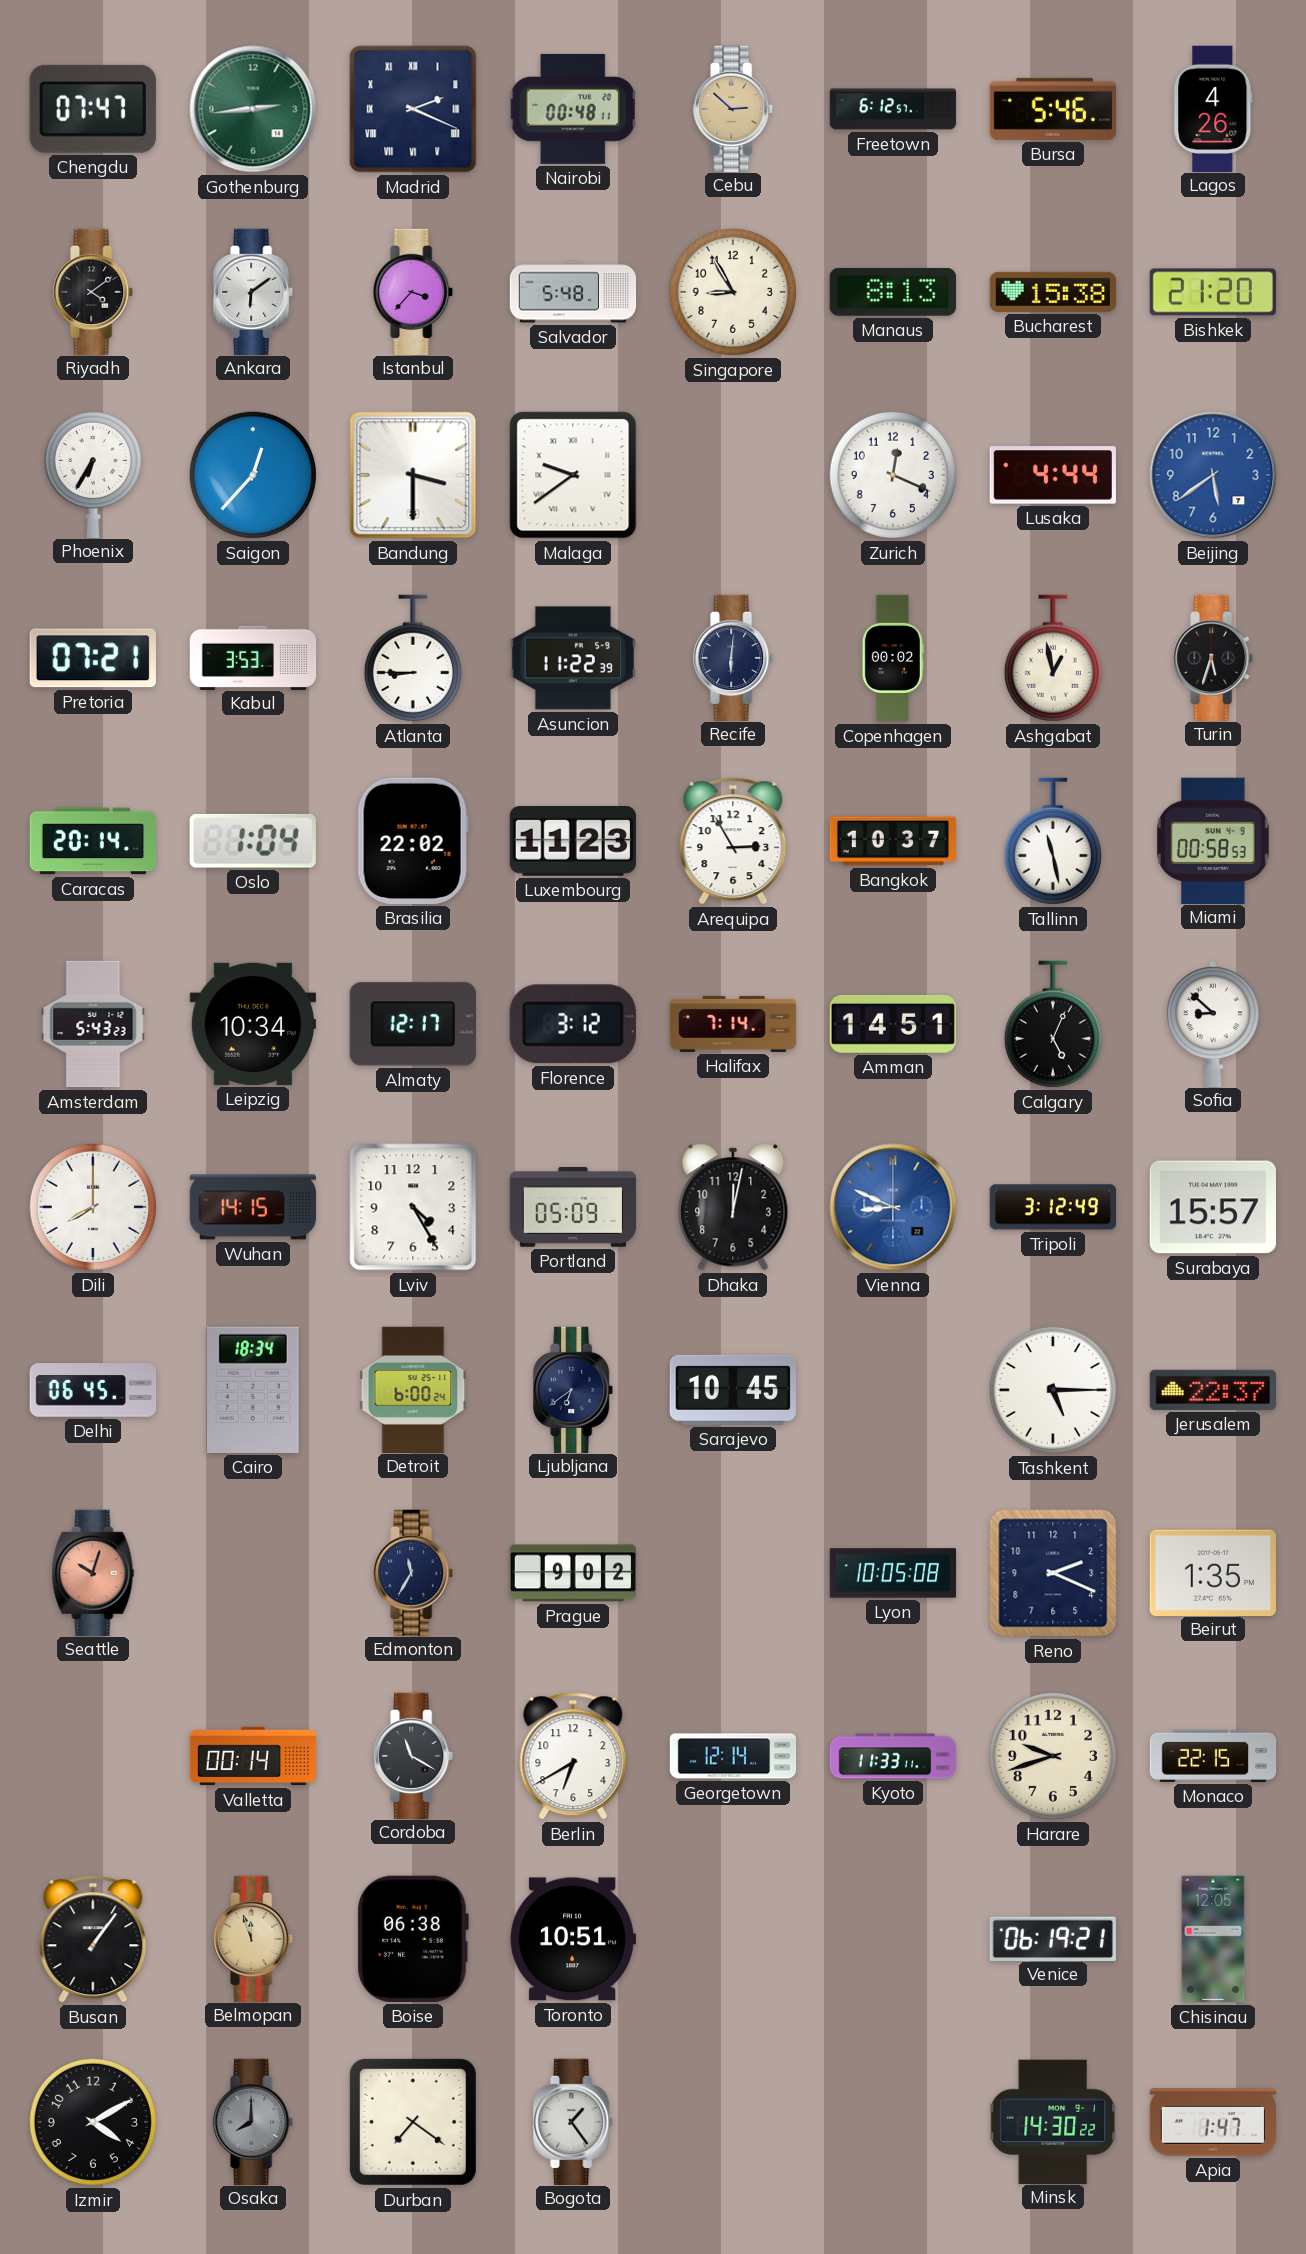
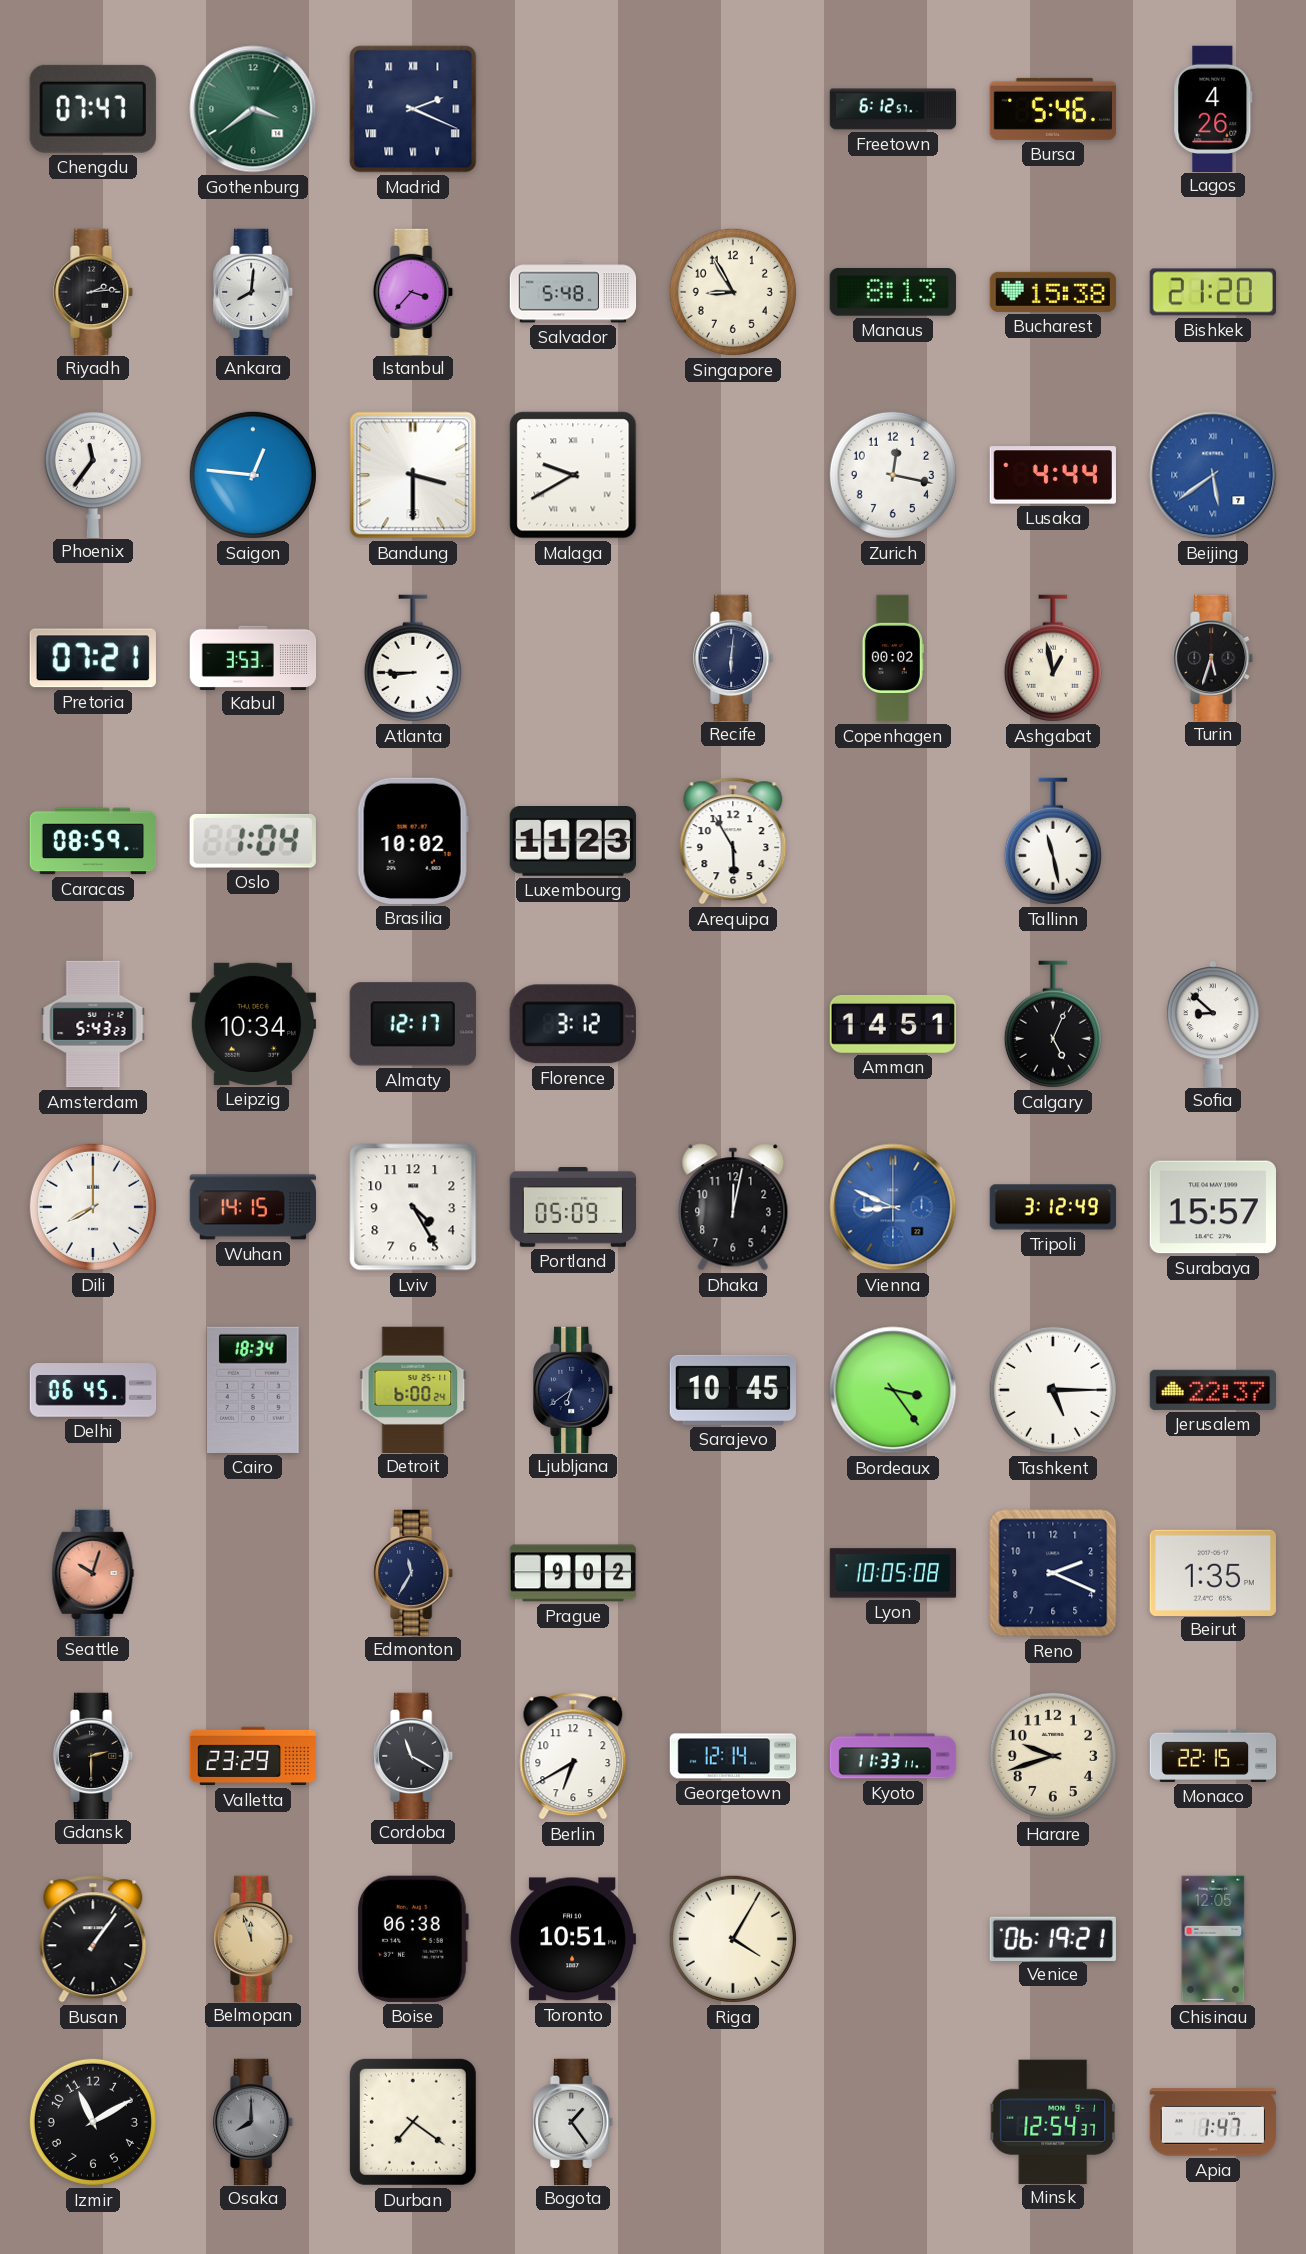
Gothenburg: 2:44 -> 3:39
Nairobi: 00:48 -> none
Cebu: 2:52 -> none
Riyadh: 4:09 -> 2:14
Ankara: 6:09 -> 8:01
Phoenix: 6:35 -> 11:36
Saigon: 12:37 -> 12:46
Malaga: 9:39 -> 9:40
Zurich: 12:19 -> 12:17
Beijing numerals: Arabic -> Roman
Asuncion: 11:22 -> none
Caracas: 20:14 -> 08:59
Brasilia: 22:02 -> 10:02
Arequipa: 2:55 -> 5:55
Bangkok: 10:37 -> none
Miami: 00:58 -> none
Halifax: 7:14 -> none
Bordeaux: none -> 3:24
Gdansk: none -> 2:30
Valletta: 00:14 -> 23:29
Riga: none -> 4:05
Izmir: 4:10 -> 11:10
Minsk: 14:30 -> 12:54
